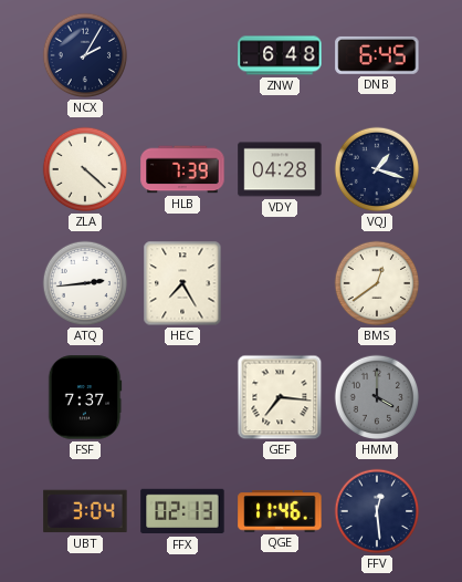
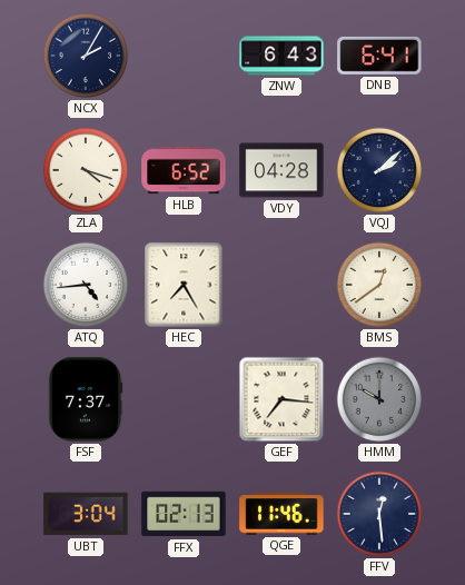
ZNW: 6:48 -> 6:43
DNB: 6:45 -> 6:41
ZLA: 4:22 -> 4:18
HLB: 7:39 -> 6:52
VQJ: 1:18 -> 2:08
ATQ: 2:44 -> 4:44
HMM: 4:00 -> 10:00
